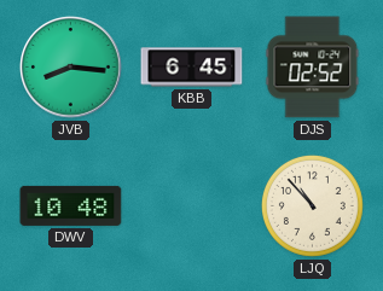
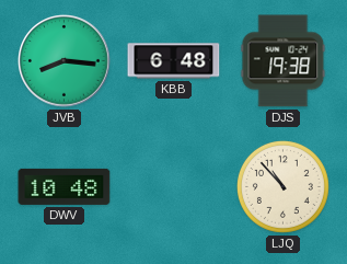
KBB: 6:45 -> 6:48
DJS: 02:52 -> 19:38
